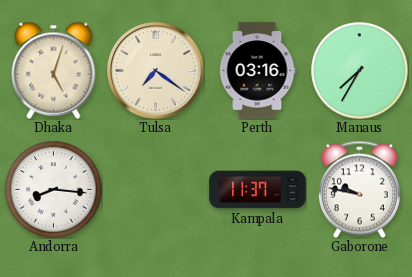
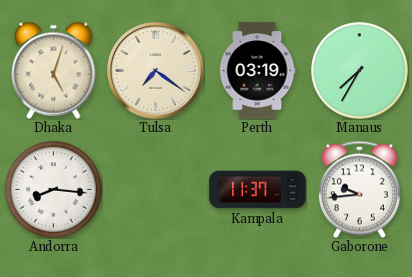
Perth: 03:16 -> 03:19
Gaborone: 9:47 -> 9:44
